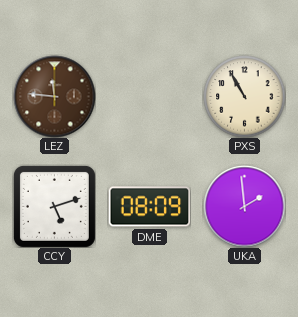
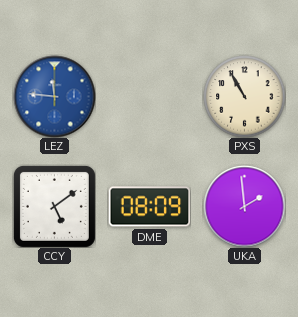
LEZ dial: brown -> blue
CCY: 5:12 -> 5:09
